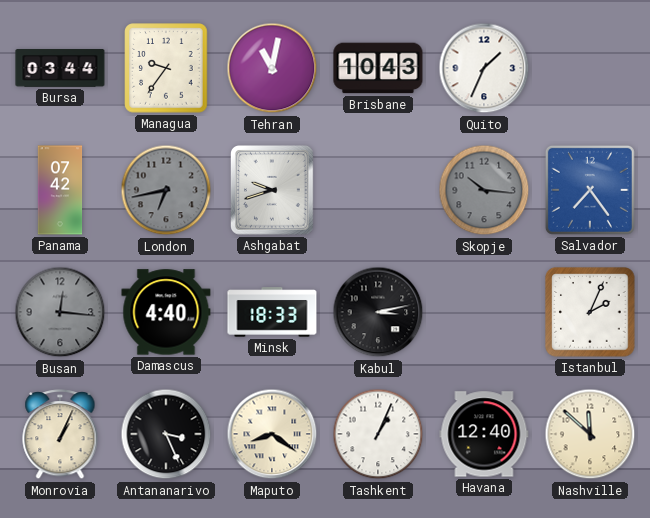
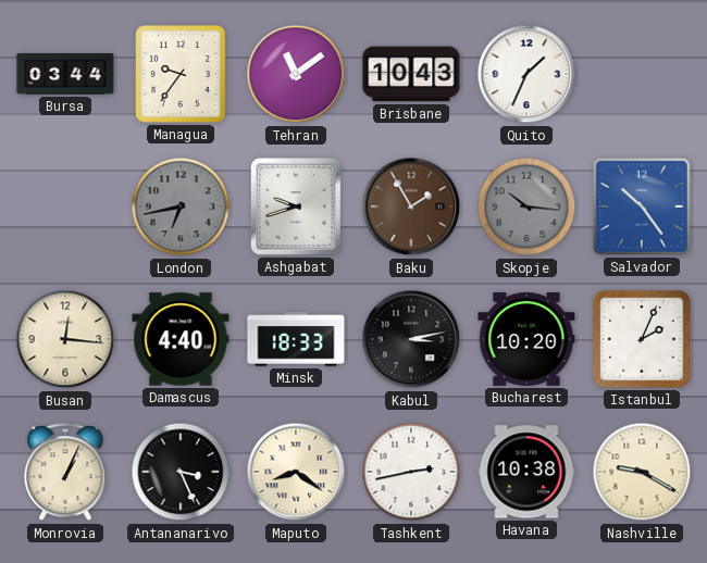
Tehran: 11:02 -> 11:09
Panama: 07:42 -> none
Baku: none -> 1:55
Salvador: 7:24 -> 10:24
Busan dial: grey -> cream
Bucharest: none -> 10:20
Tashkent: 1:04 -> 2:43
Havana: 12:40 -> 10:38
Nashville: 11:52 -> 9:20
